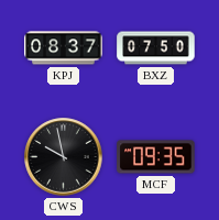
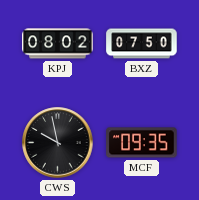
KPJ: 08:37 -> 08:02
